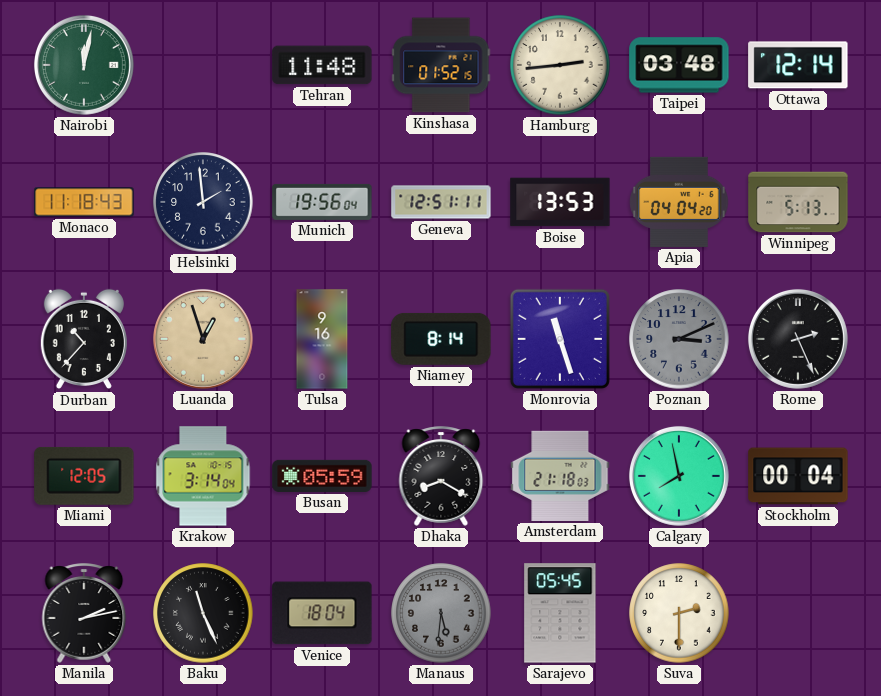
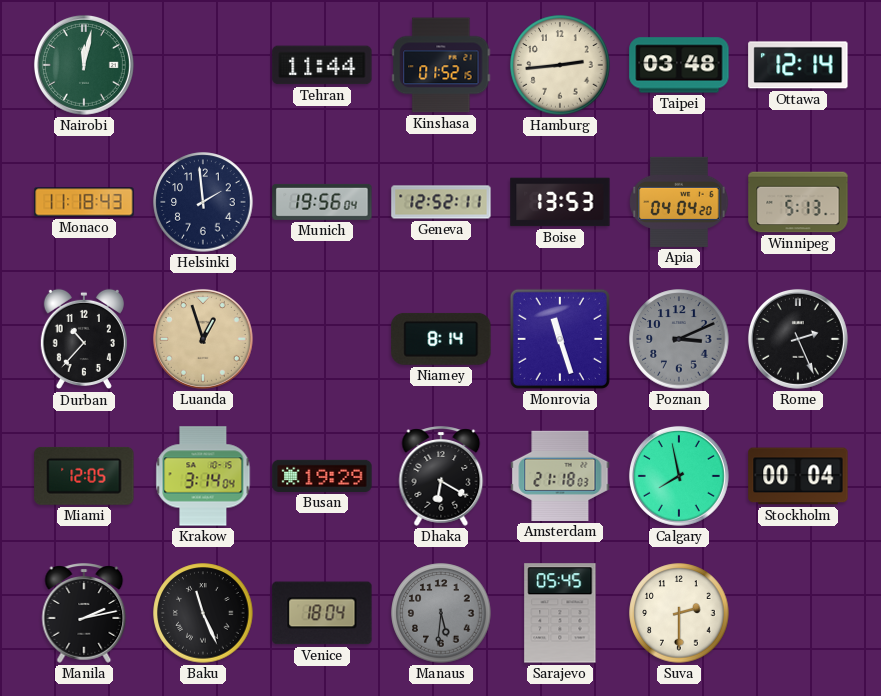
Tehran: 11:48 -> 11:44
Geneva: 12:51 -> 12:52
Tulsa: 9:16 -> none
Busan: 05:59 -> 19:29
Dhaka: 8:20 -> 6:20
